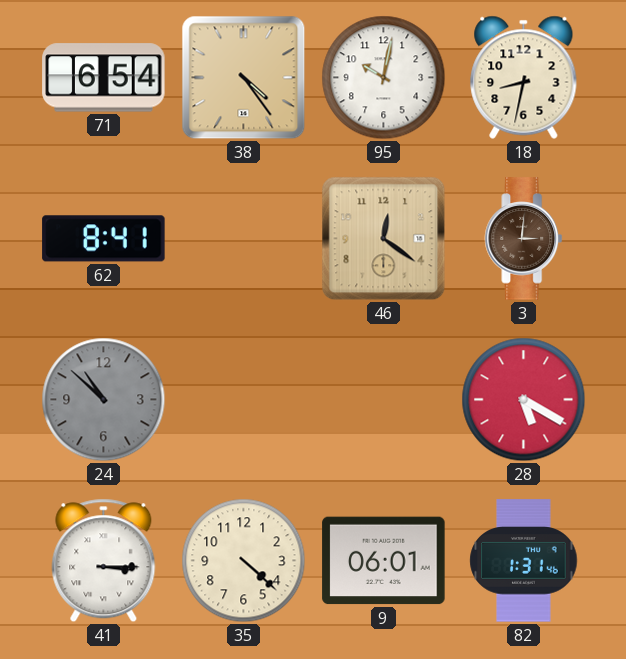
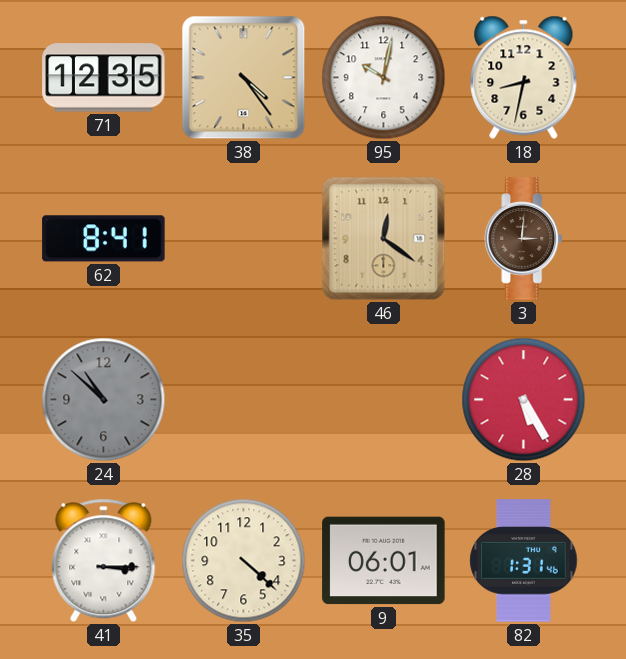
71: 6:54 -> 12:35
28: 5:20 -> 5:25
